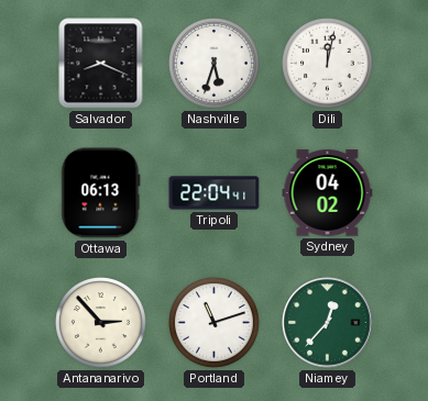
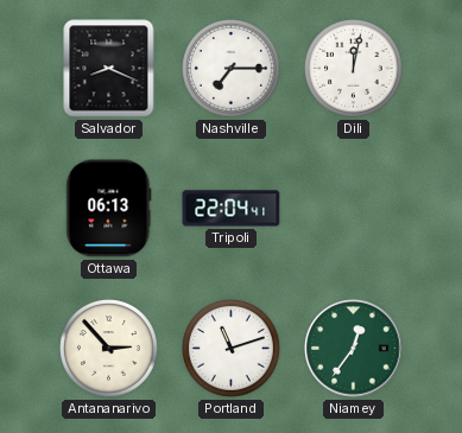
Nashville: 5:33 -> 7:15
Sydney: 04:02 -> none
Niamey: 12:37 -> 12:36
